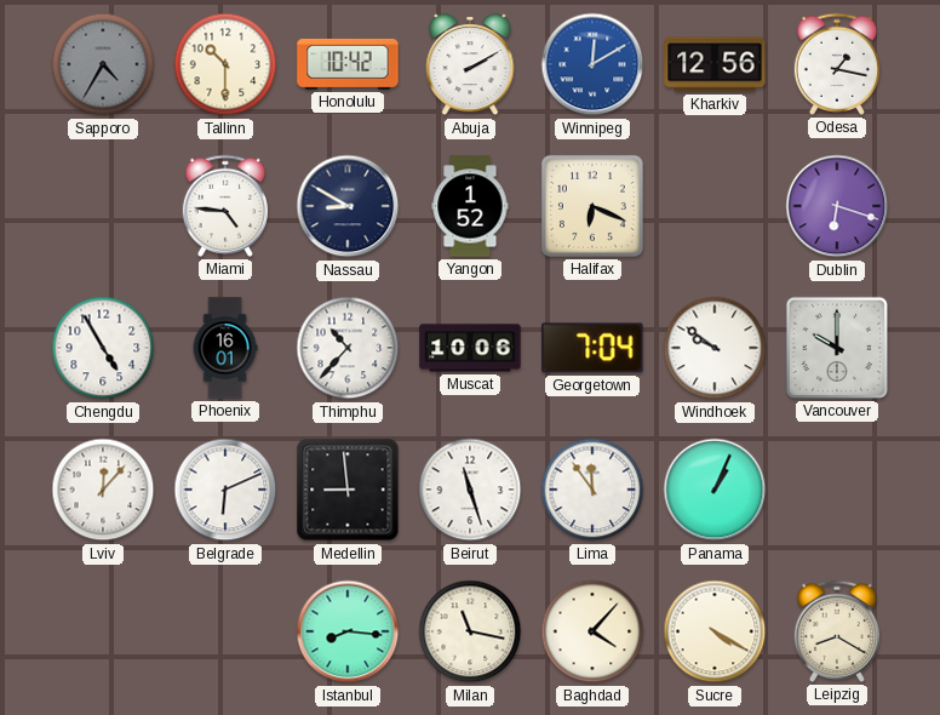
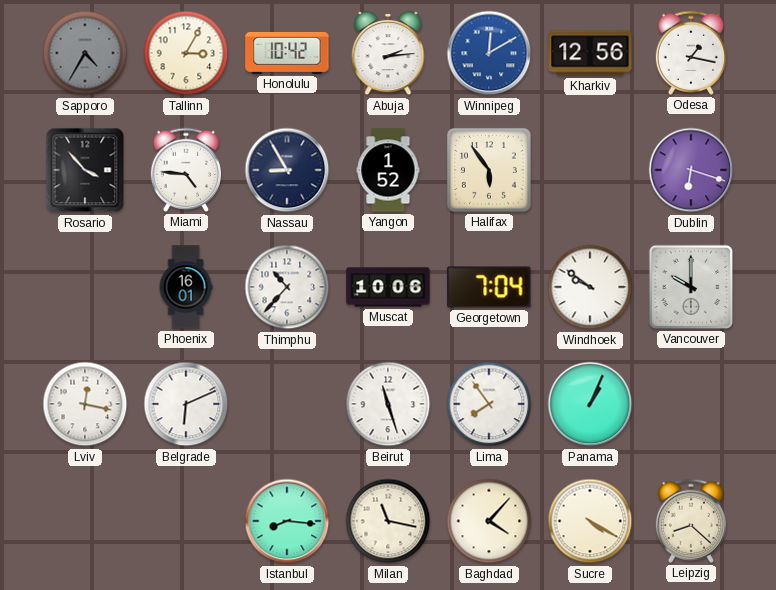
Tallinn: 10:30 -> 3:05
Abuja: 2:10 -> 2:14
Rosario: none -> 3:53
Nassau: 8:50 -> 8:55
Halifax: 6:19 -> 5:54
Chengdu: 4:55 -> none
Lviv: 12:07 -> 12:17
Medellin: 8:59 -> none
Lima: 11:54 -> 7:54
Leipzig: 8:20 -> 8:22
